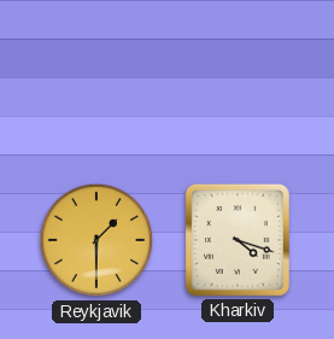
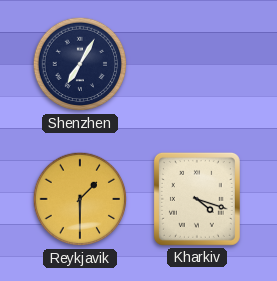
Shenzhen: none -> 7:05
